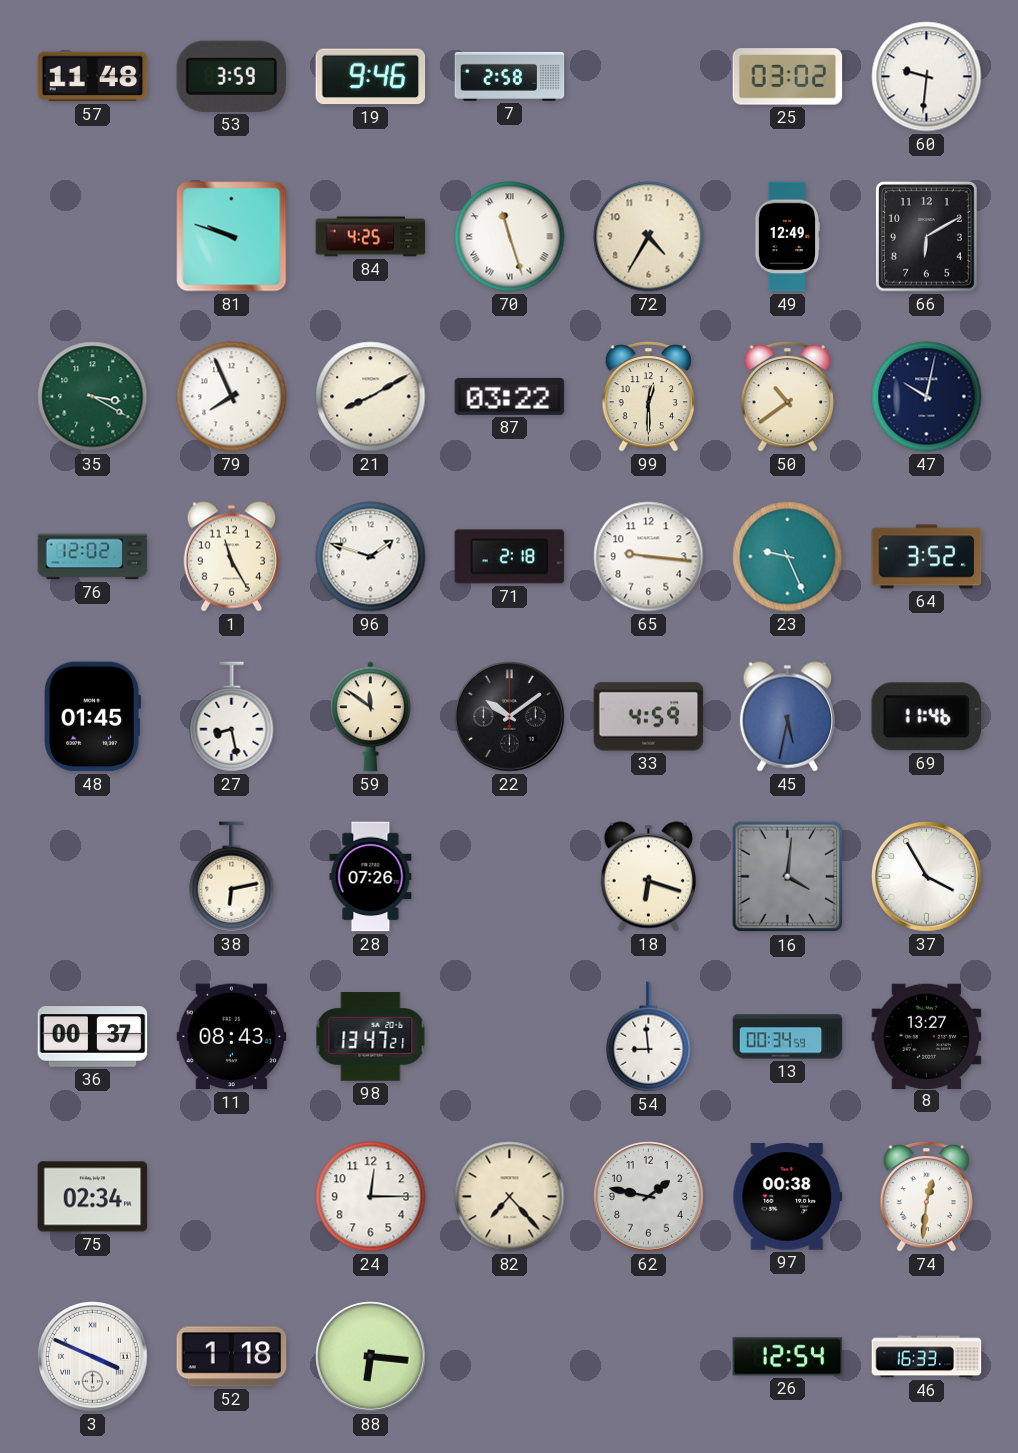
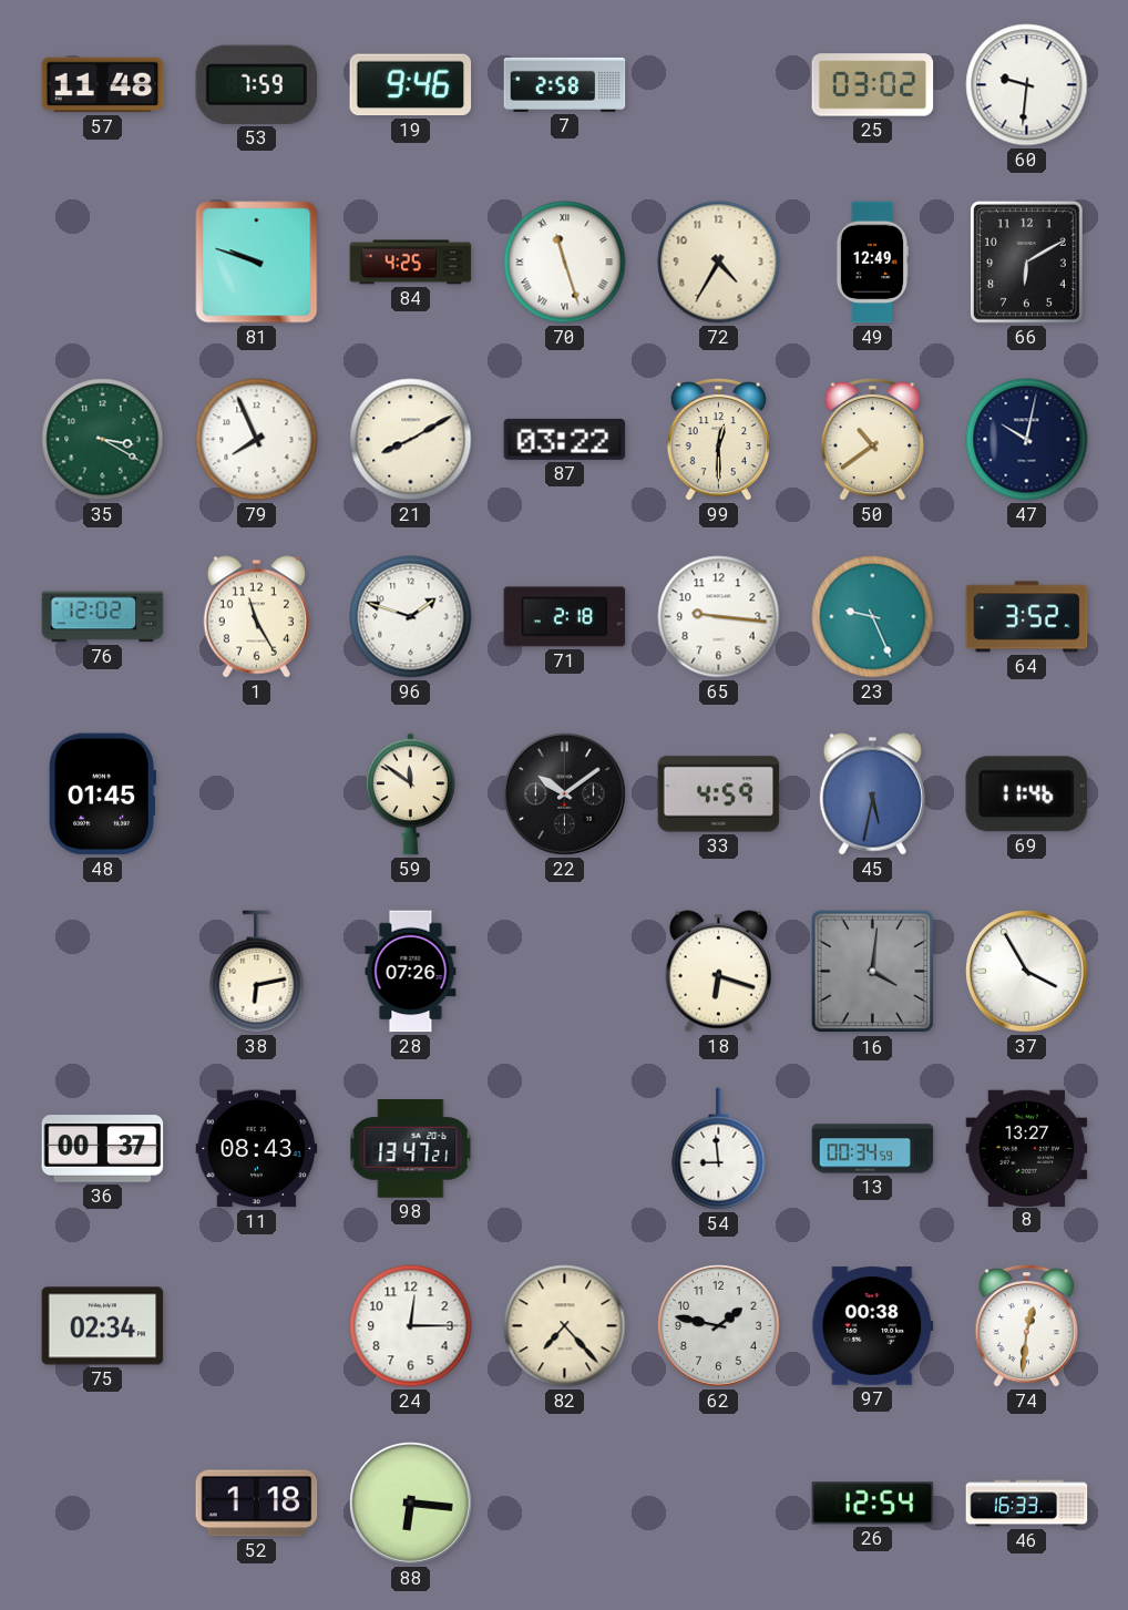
53: 3:59 -> 7:59
27: 8:28 -> none
3: 3:49 -> none
